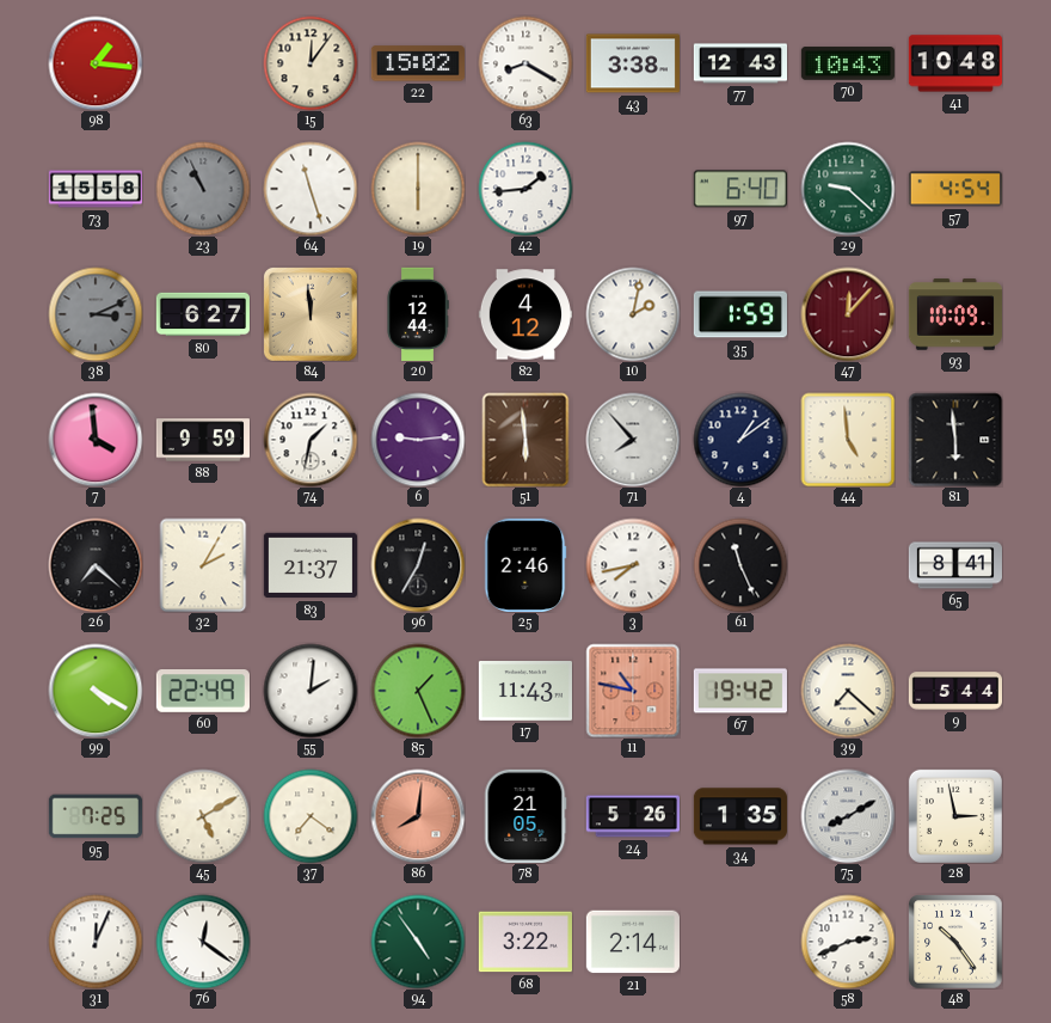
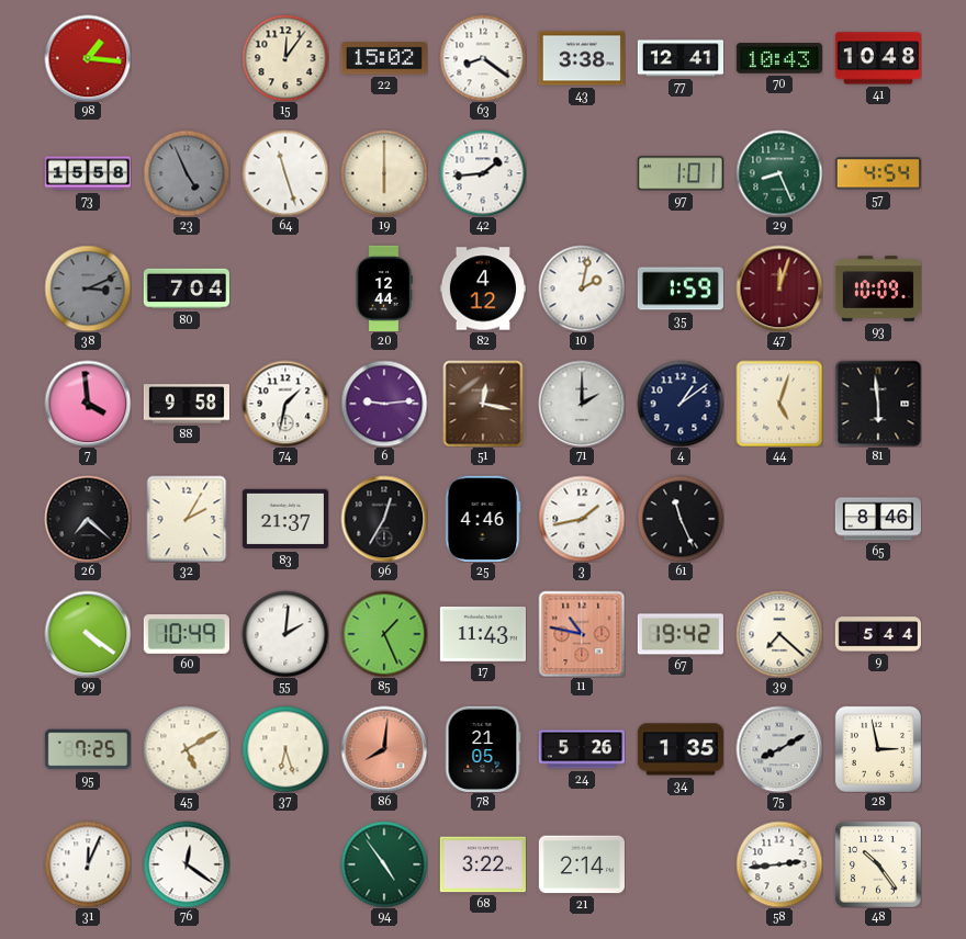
63: 8:20 -> 8:21
77: 12:43 -> 12:41
23: 10:56 -> 4:56
97: 6:40 -> 1:01
29: 9:22 -> 8:26
80: 6:27 -> 7:04
84: 11:59 -> none
47: 12:07 -> 12:03
88: 9:59 -> 9:58
51: 5:59 -> 12:17
71: 7:53 -> 2:00
44: 4:59 -> 5:03
25: 2:46 -> 4:46
3: 7:43 -> 1:43
65: 8:41 -> 8:46
99: 4:20 -> 4:21
60: 22:49 -> 10:49
37: 7:21 -> 6:27
58: 2:41 -> 2:44
